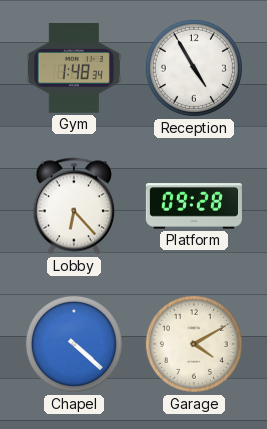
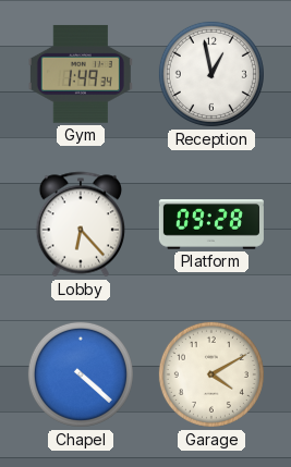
Gym: 1:48 -> 1:49
Reception: 4:55 -> 12:58
